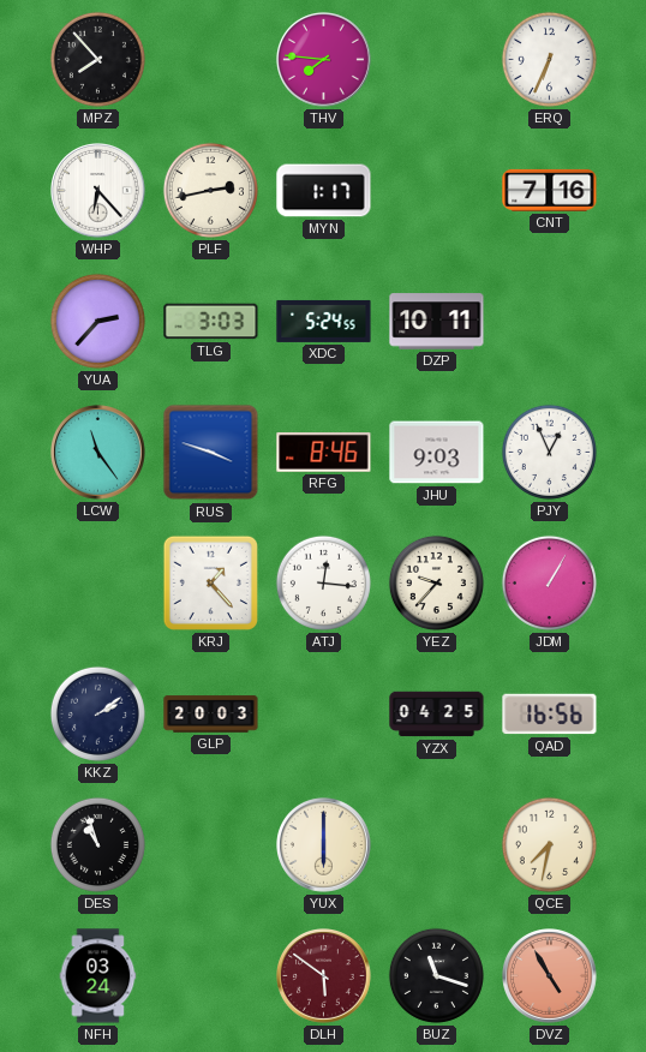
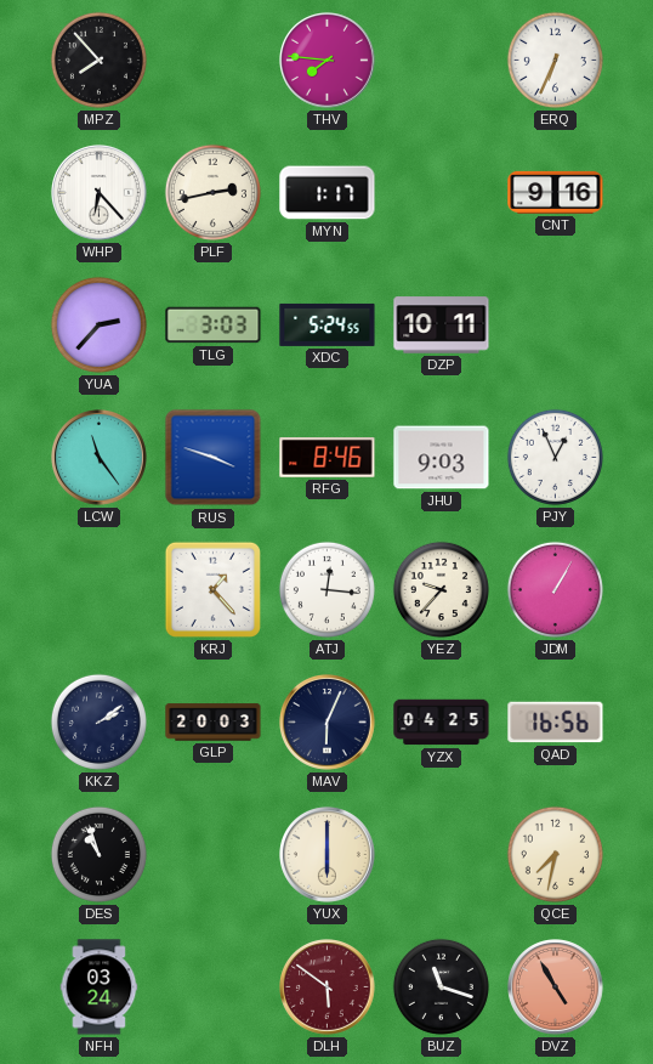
CNT: 7:16 -> 9:16
MAV: none -> 6:04
